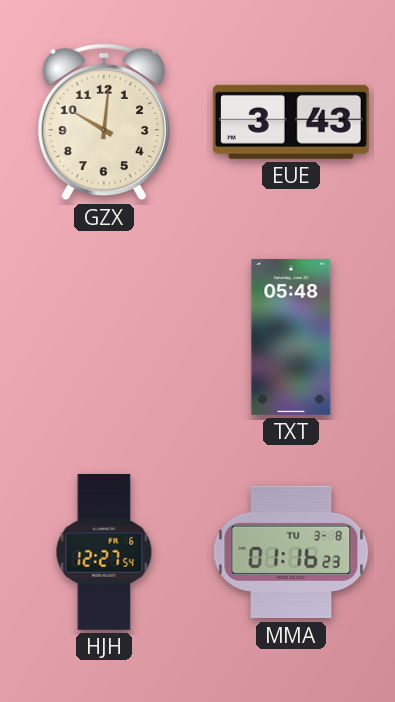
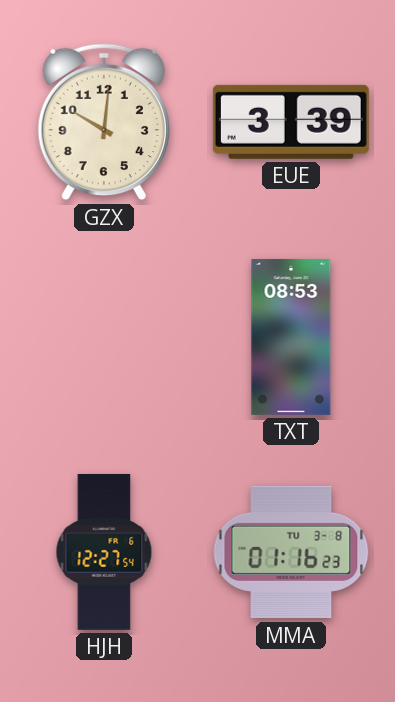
EUE: 3:43 -> 3:39
TXT: 05:48 -> 08:53
